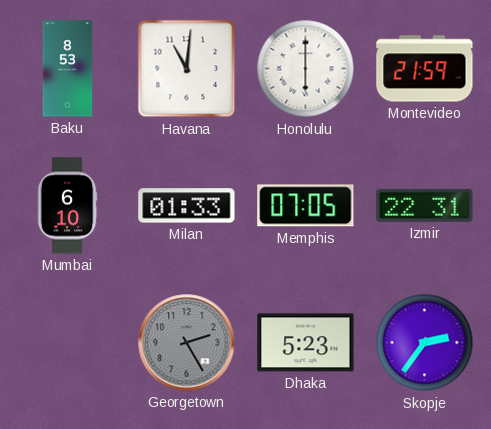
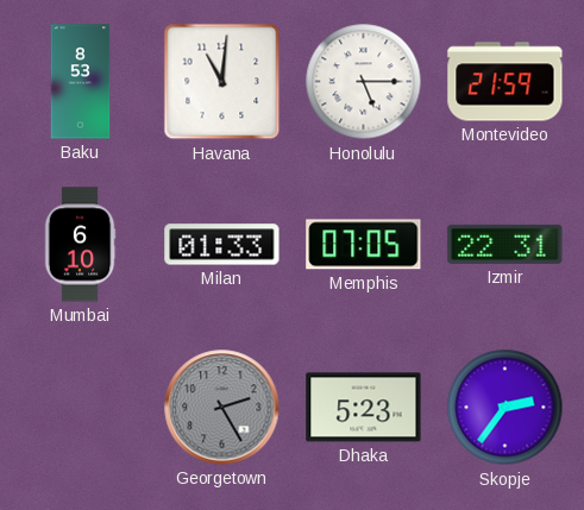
Honolulu: 6:00 -> 5:15
